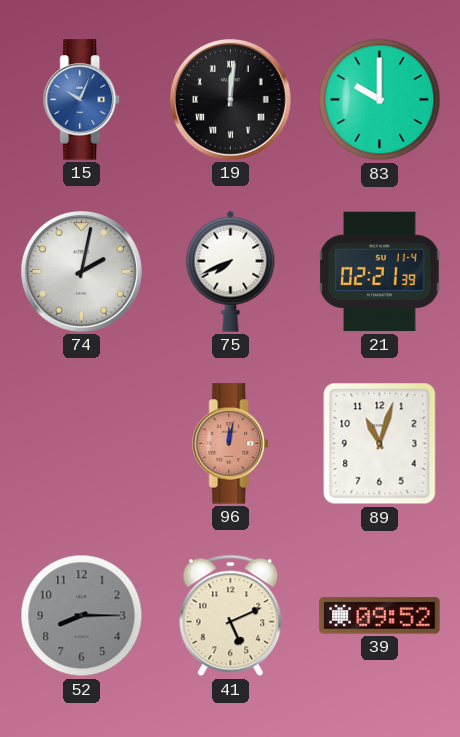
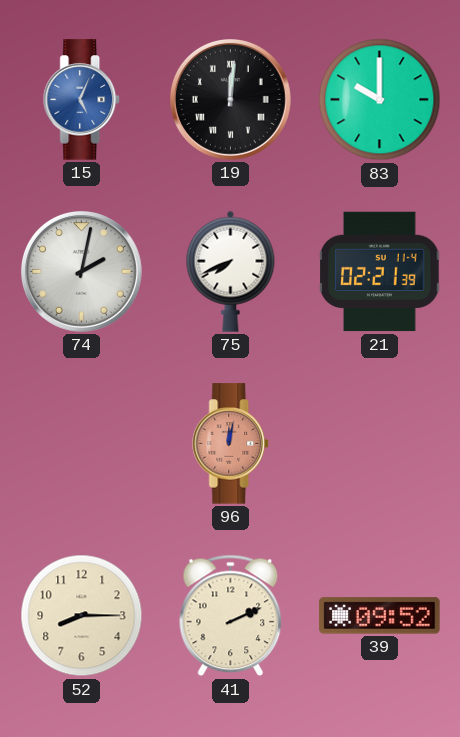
15: 10:04 -> 5:04
89: 11:03 -> none
52 dial: grey -> cream
41: 5:11 -> 2:11
